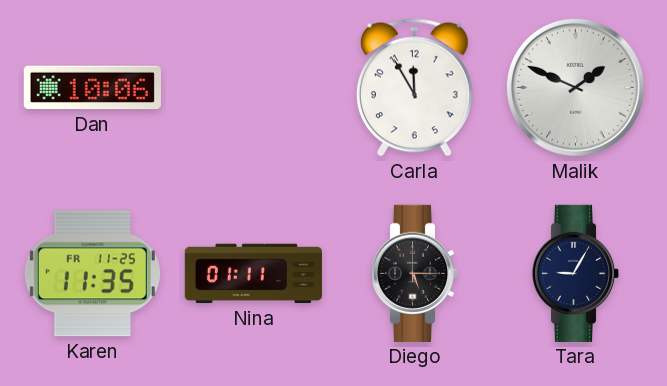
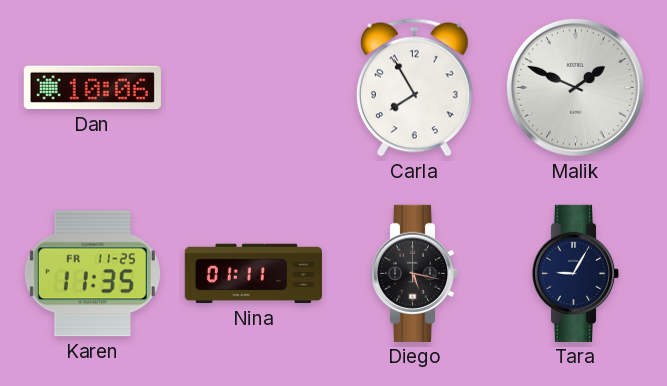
Carla: 11:55 -> 7:55
Diego: 5:15 -> 5:17
